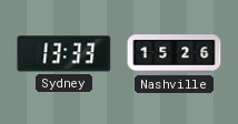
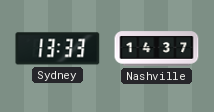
Nashville: 15:26 -> 14:37
